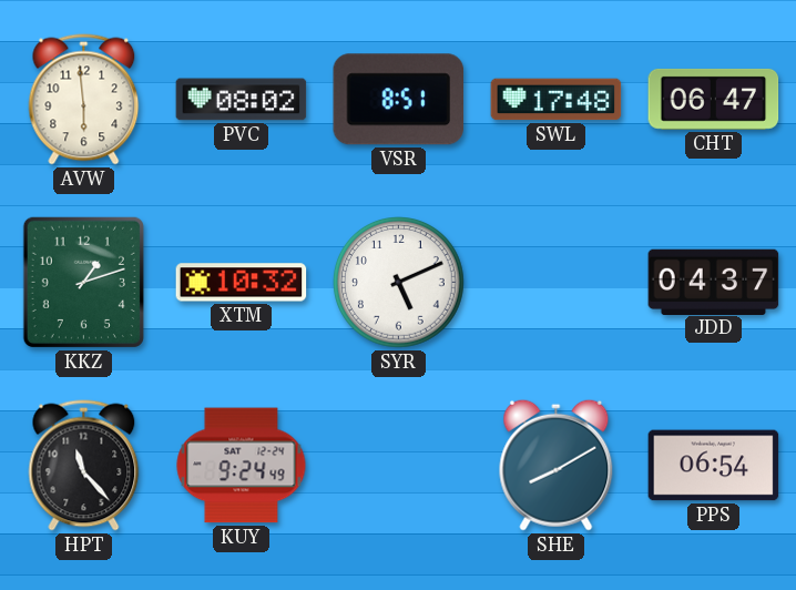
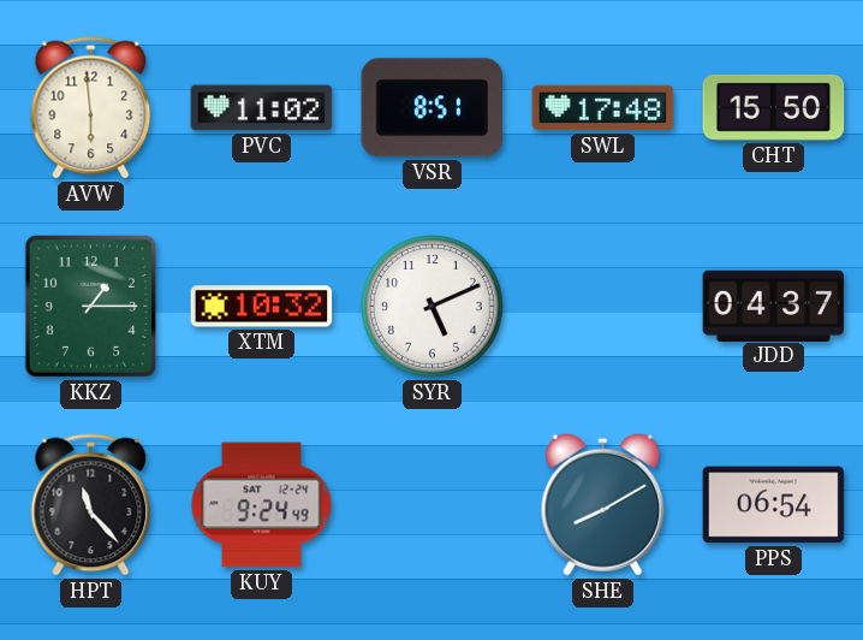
PVC: 08:02 -> 11:02
CHT: 06:47 -> 15:50
KKZ: 1:12 -> 1:15
